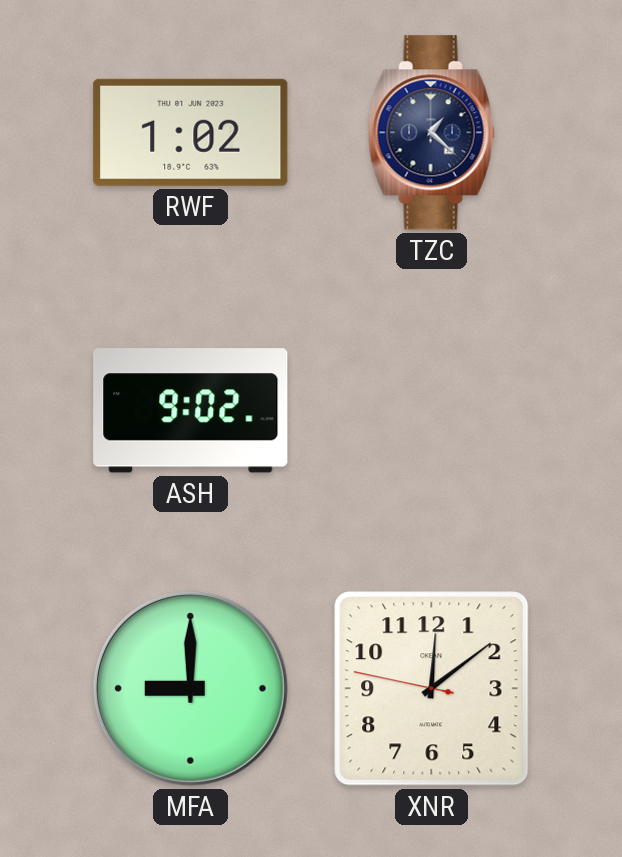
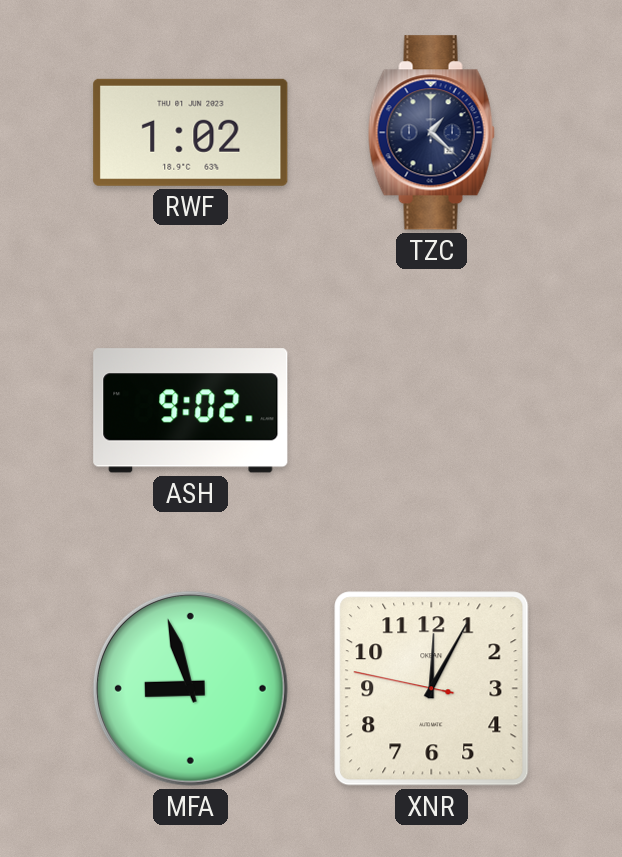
MFA: 9:00 -> 8:57
XNR: 12:08 -> 12:04
